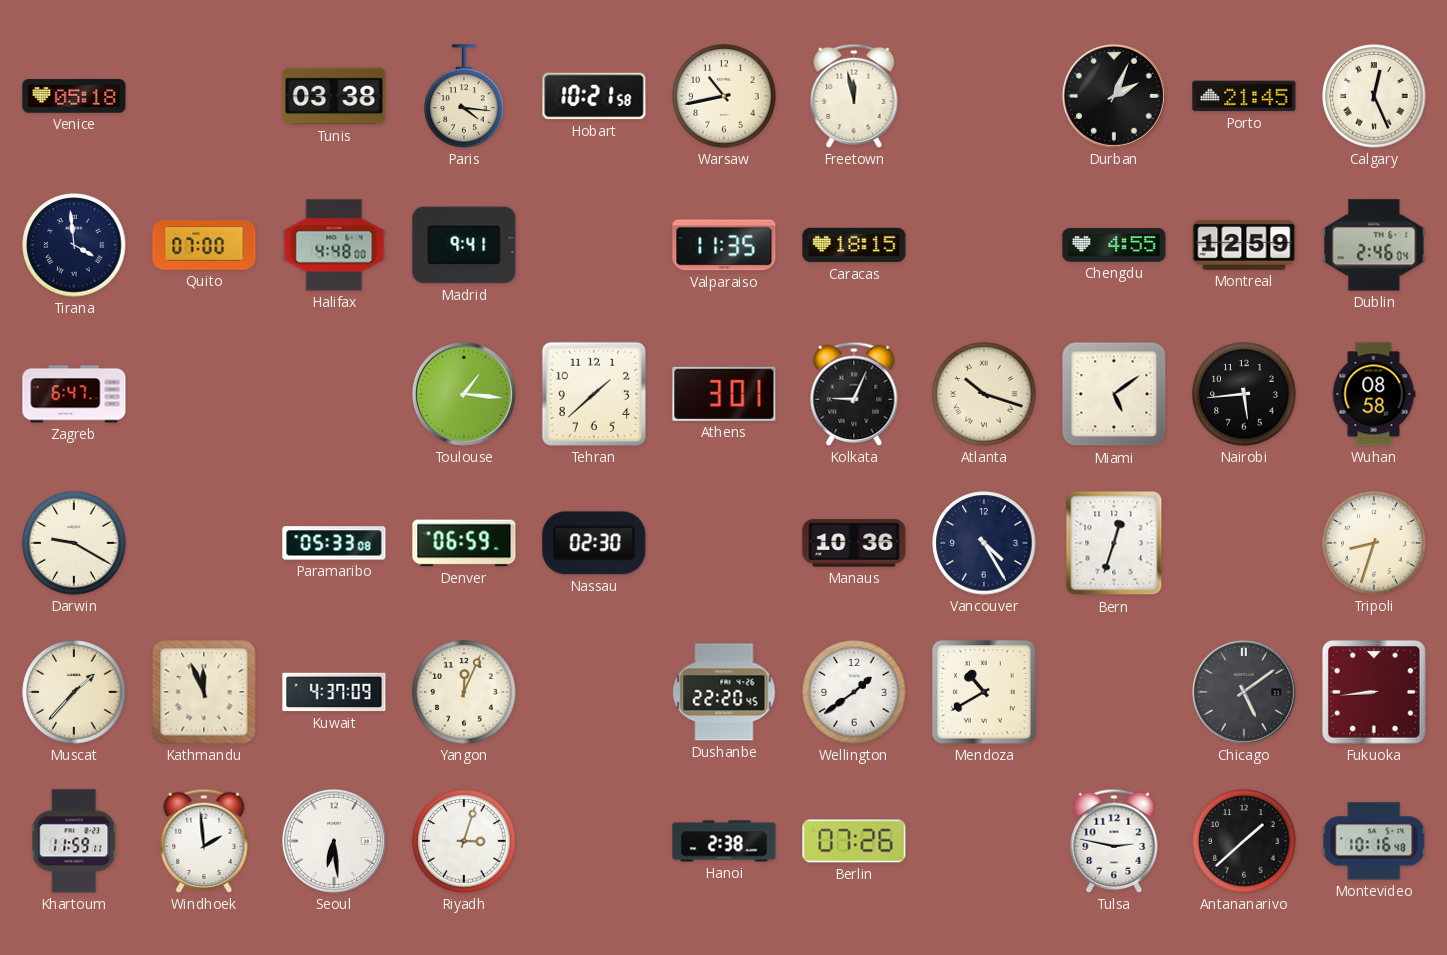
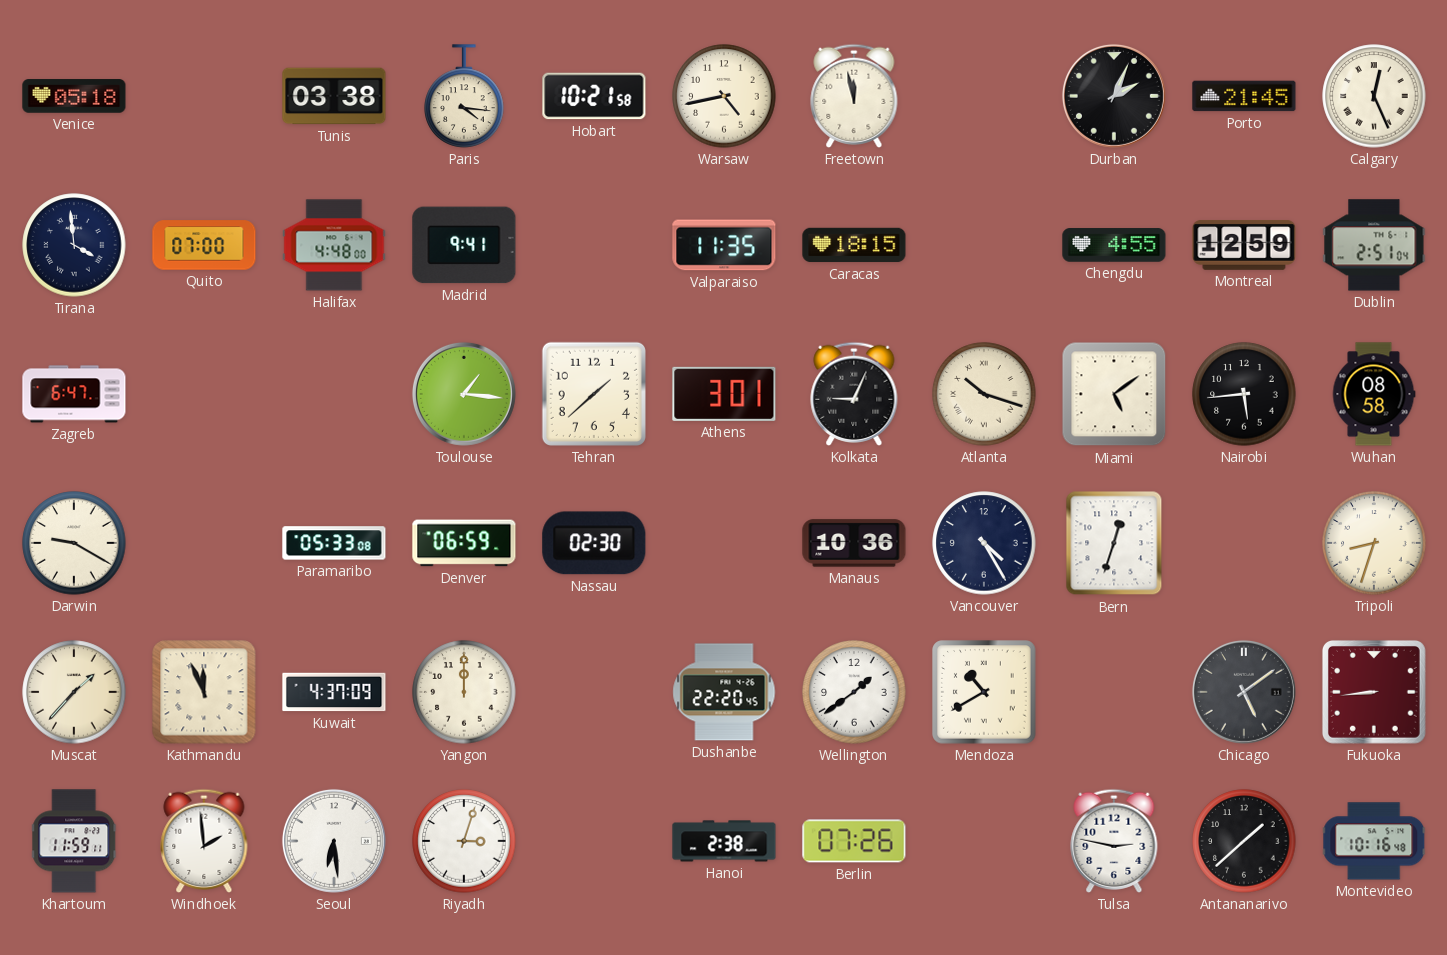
Warsaw: 10:43 -> 4:43
Dublin: 2:46 -> 2:51
Yangon: 12:04 -> 12:00
